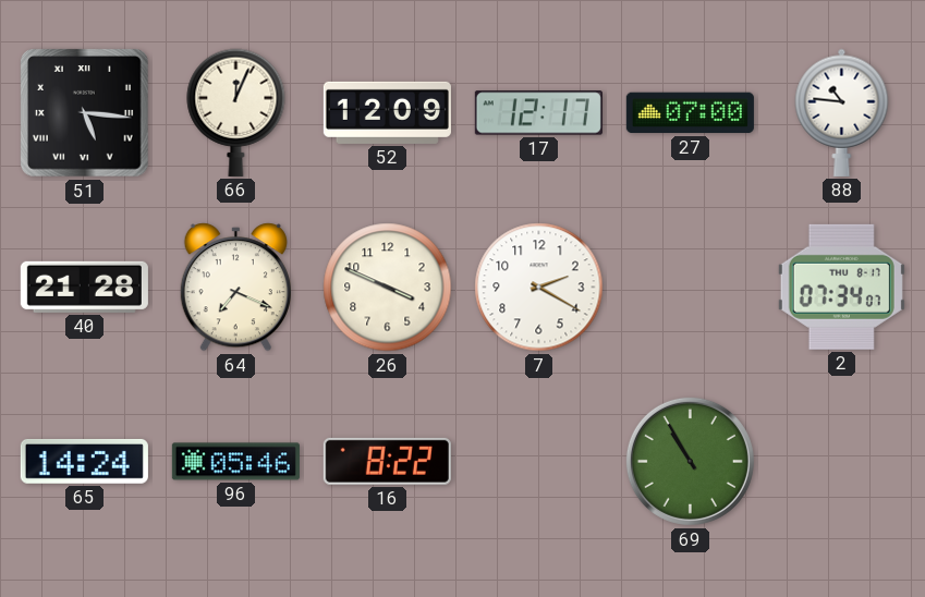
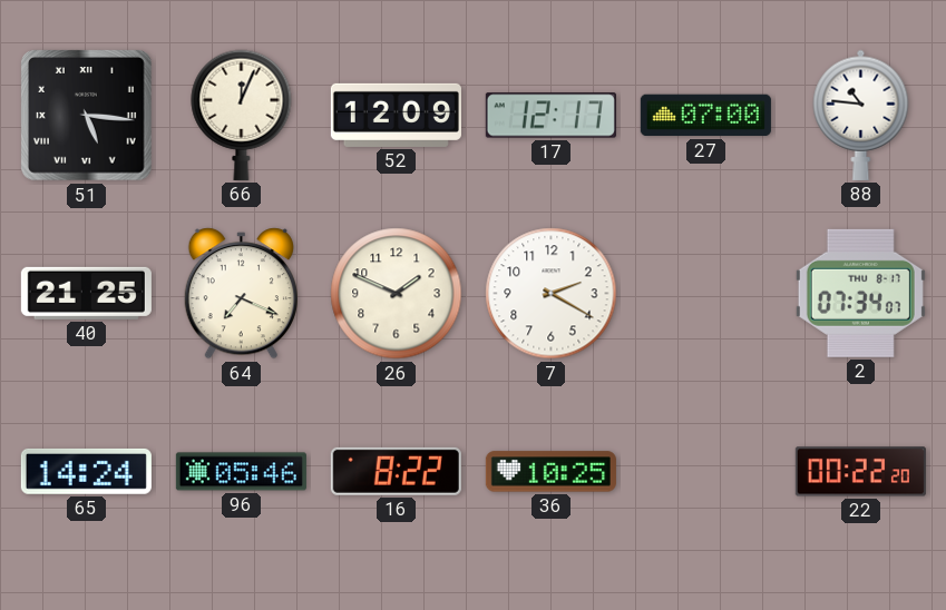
40: 21:28 -> 21:25
26: 3:49 -> 1:49
36: none -> 10:25
69: 10:55 -> none
22: none -> 00:22
